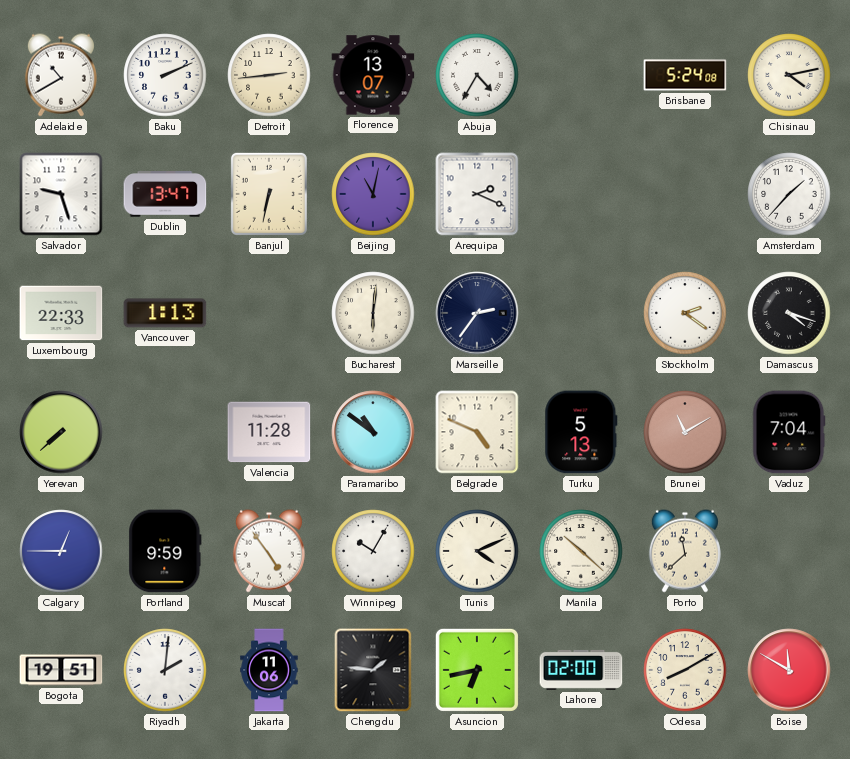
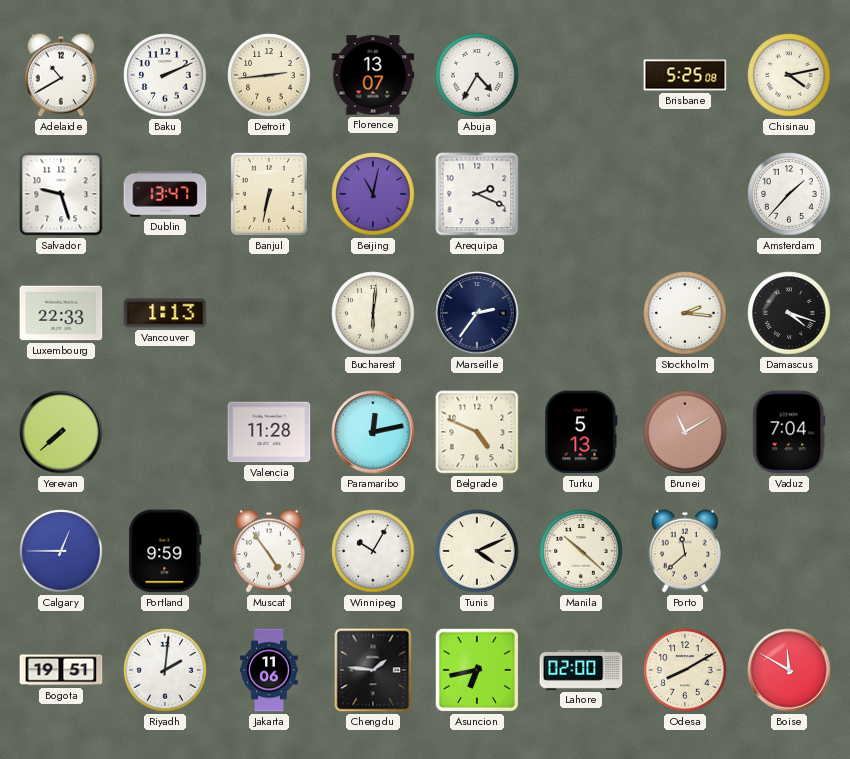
Brisbane: 5:24 -> 5:25
Stockholm: 2:21 -> 2:16
Paramaribo: 10:51 -> 12:13
